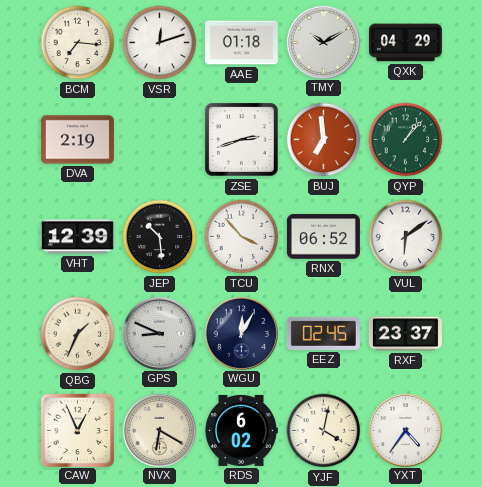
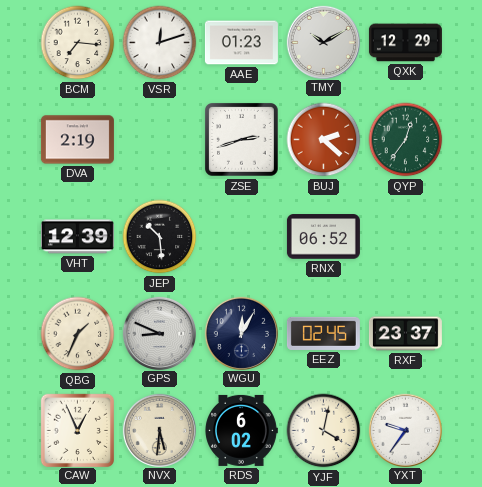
AAE: 01:18 -> 01:23
QXK: 04:29 -> 12:29
BUJ: 6:59 -> 2:22
QYP: 1:07 -> 12:36
TCU: 3:53 -> none
VUL: 6:09 -> none
NVX: 6:20 -> 5:31
YXT: 4:36 -> 9:36
